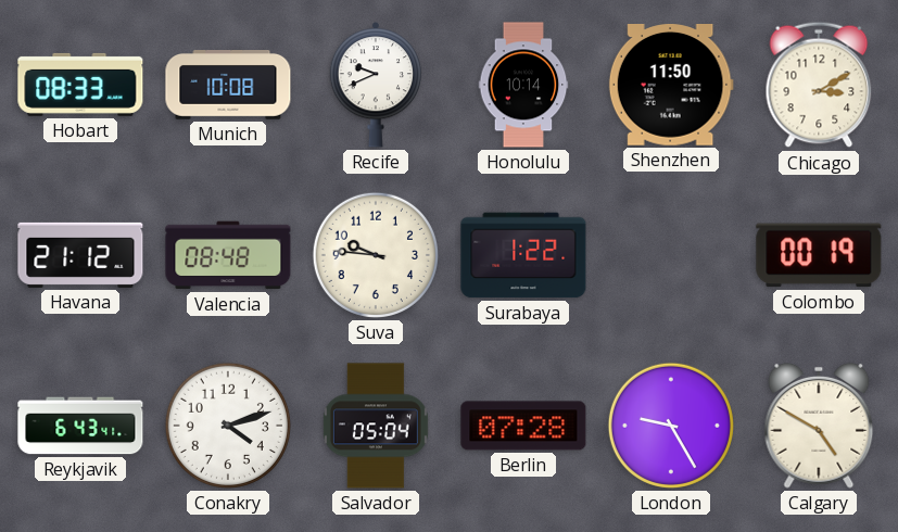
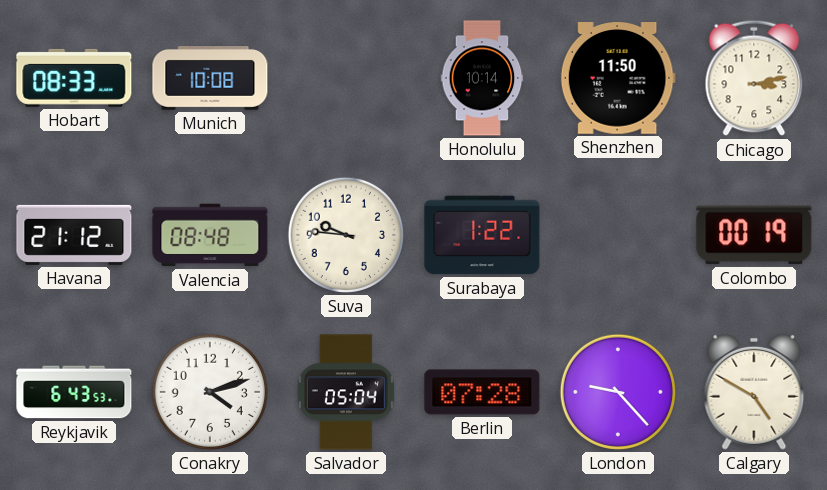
Recife: 9:41 -> none
Chicago: 3:10 -> 3:13
Reykjavik: 6:43:41 -> 6:43:53
London: 9:25 -> 9:23
